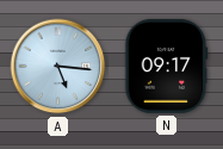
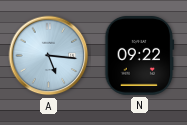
N: 09:17 -> 09:22
